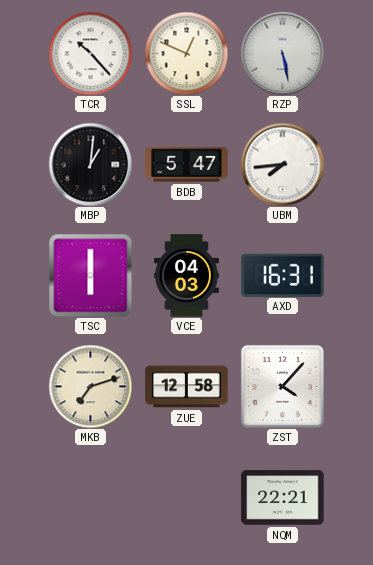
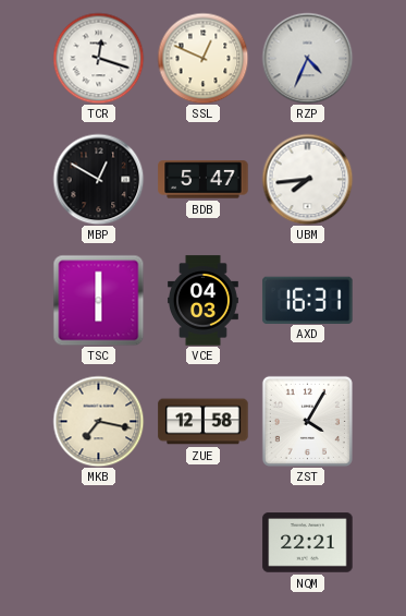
TCR: 10:23 -> 12:18
RZP: 5:28 -> 4:34
MBP: 1:01 -> 12:50
MKB: 7:12 -> 7:17
ZST: 4:07 -> 4:05
